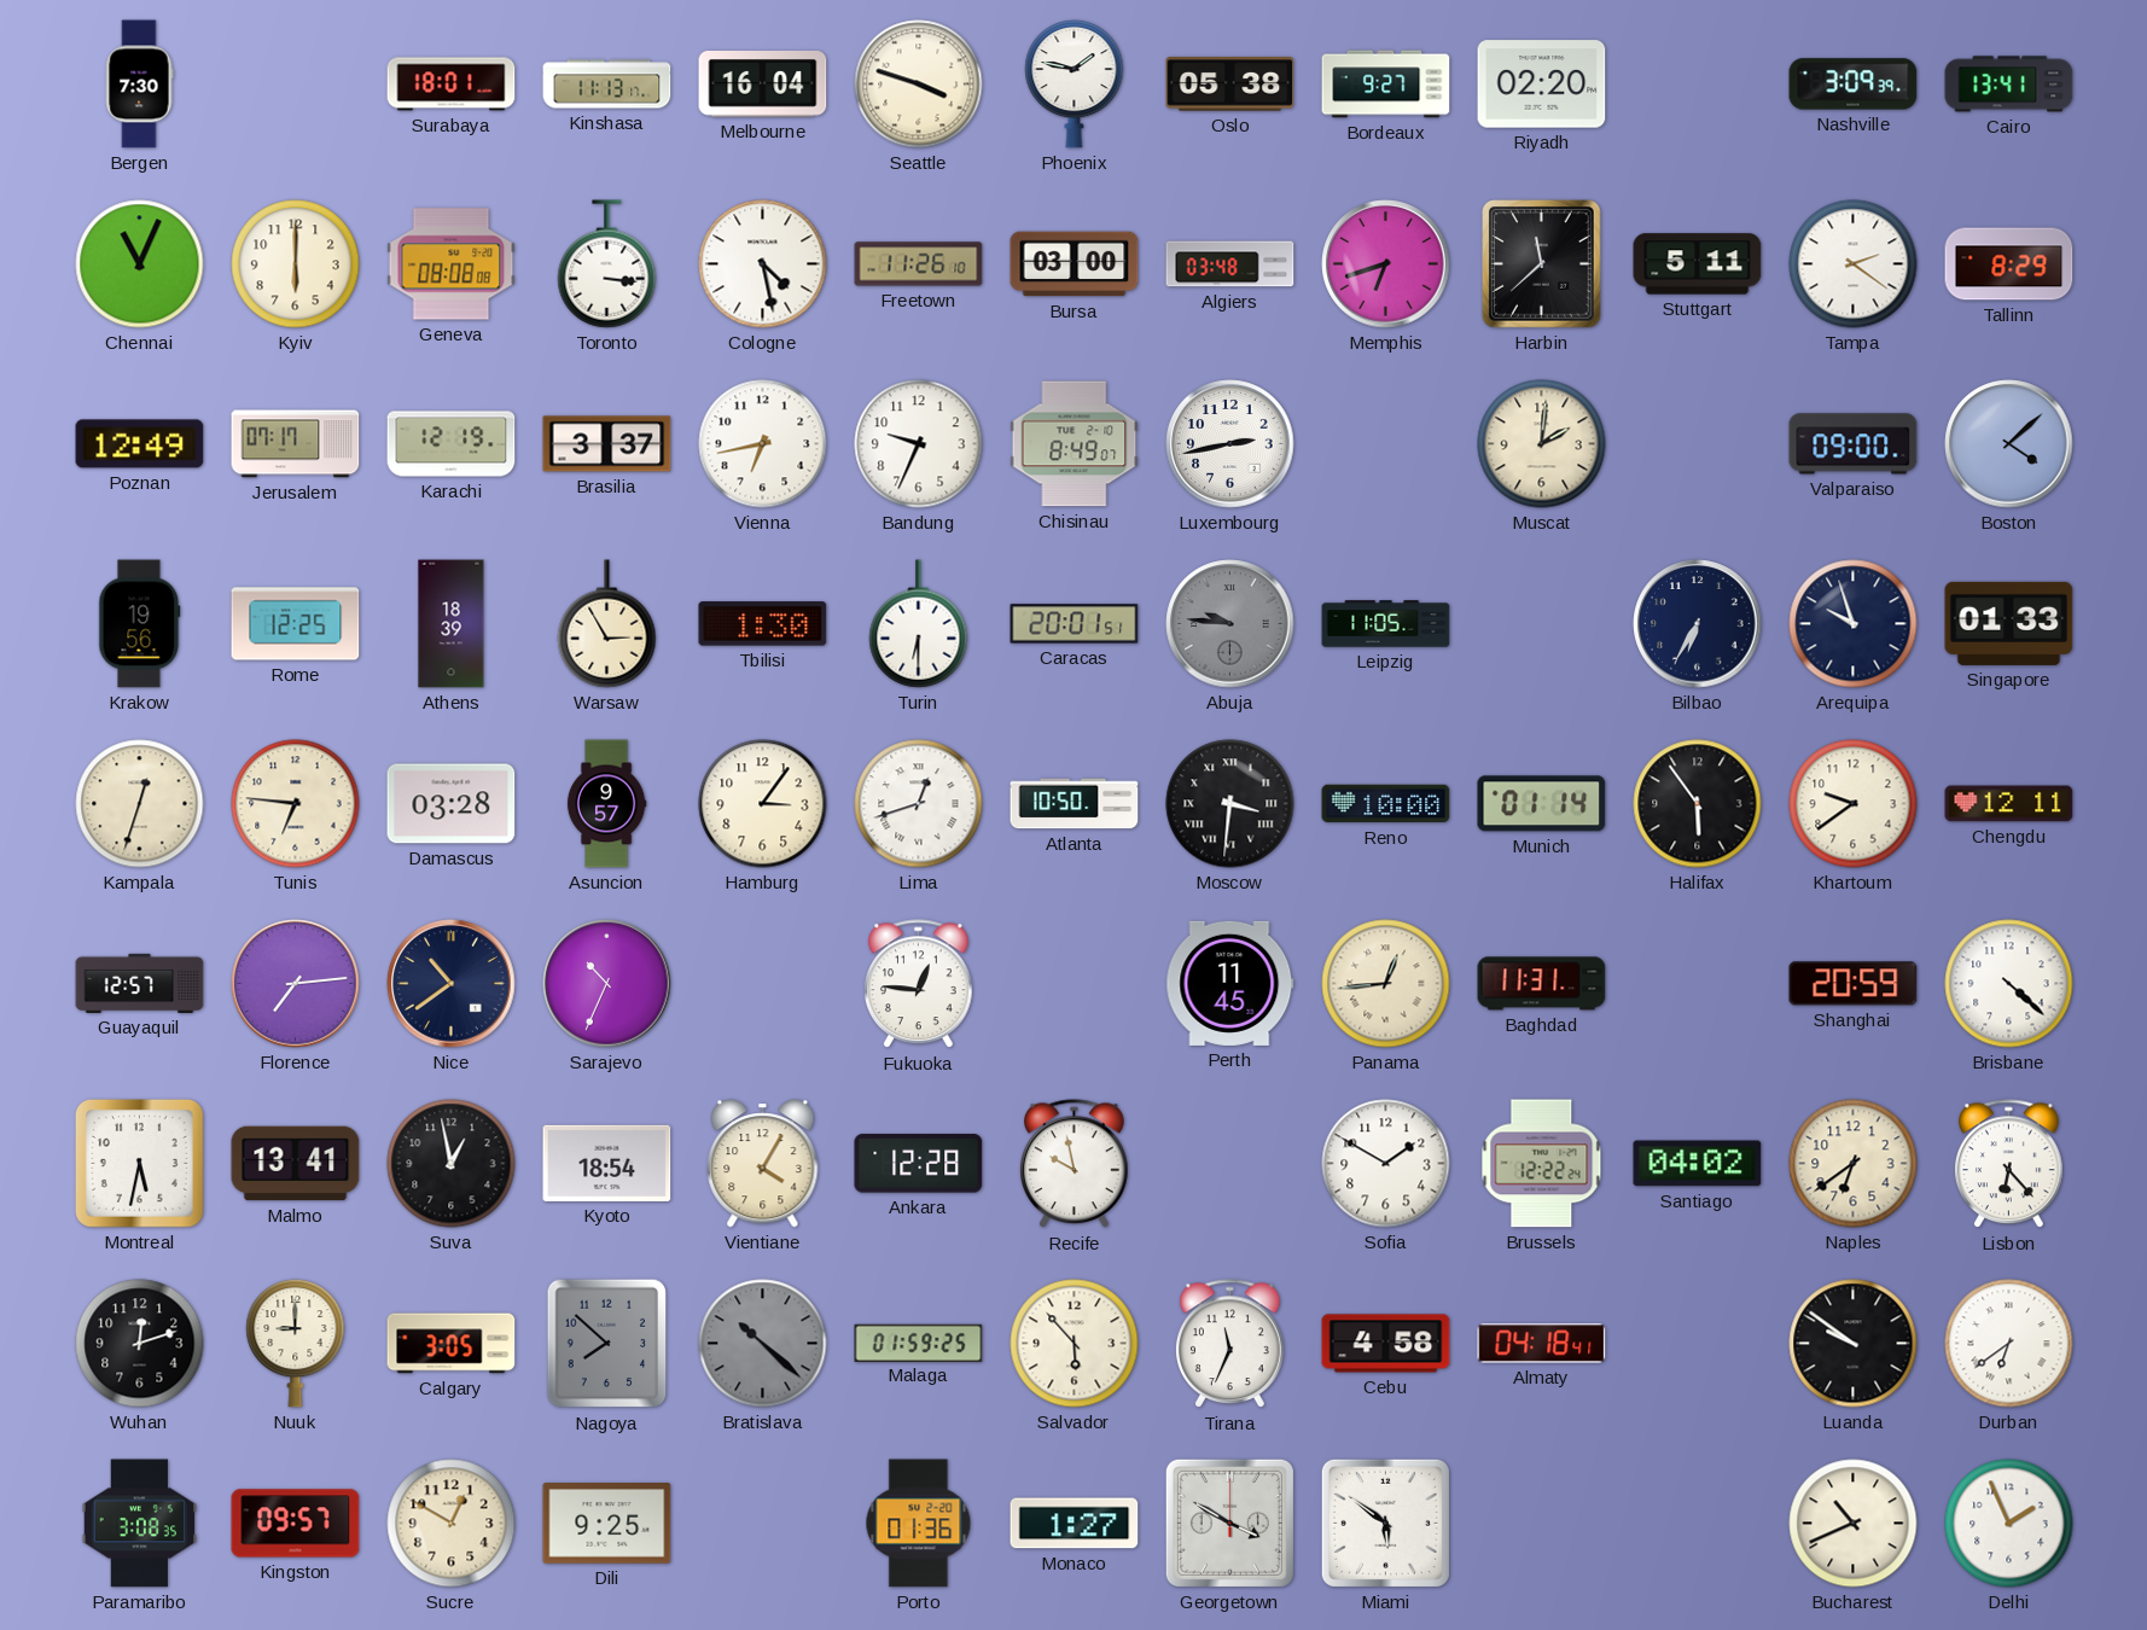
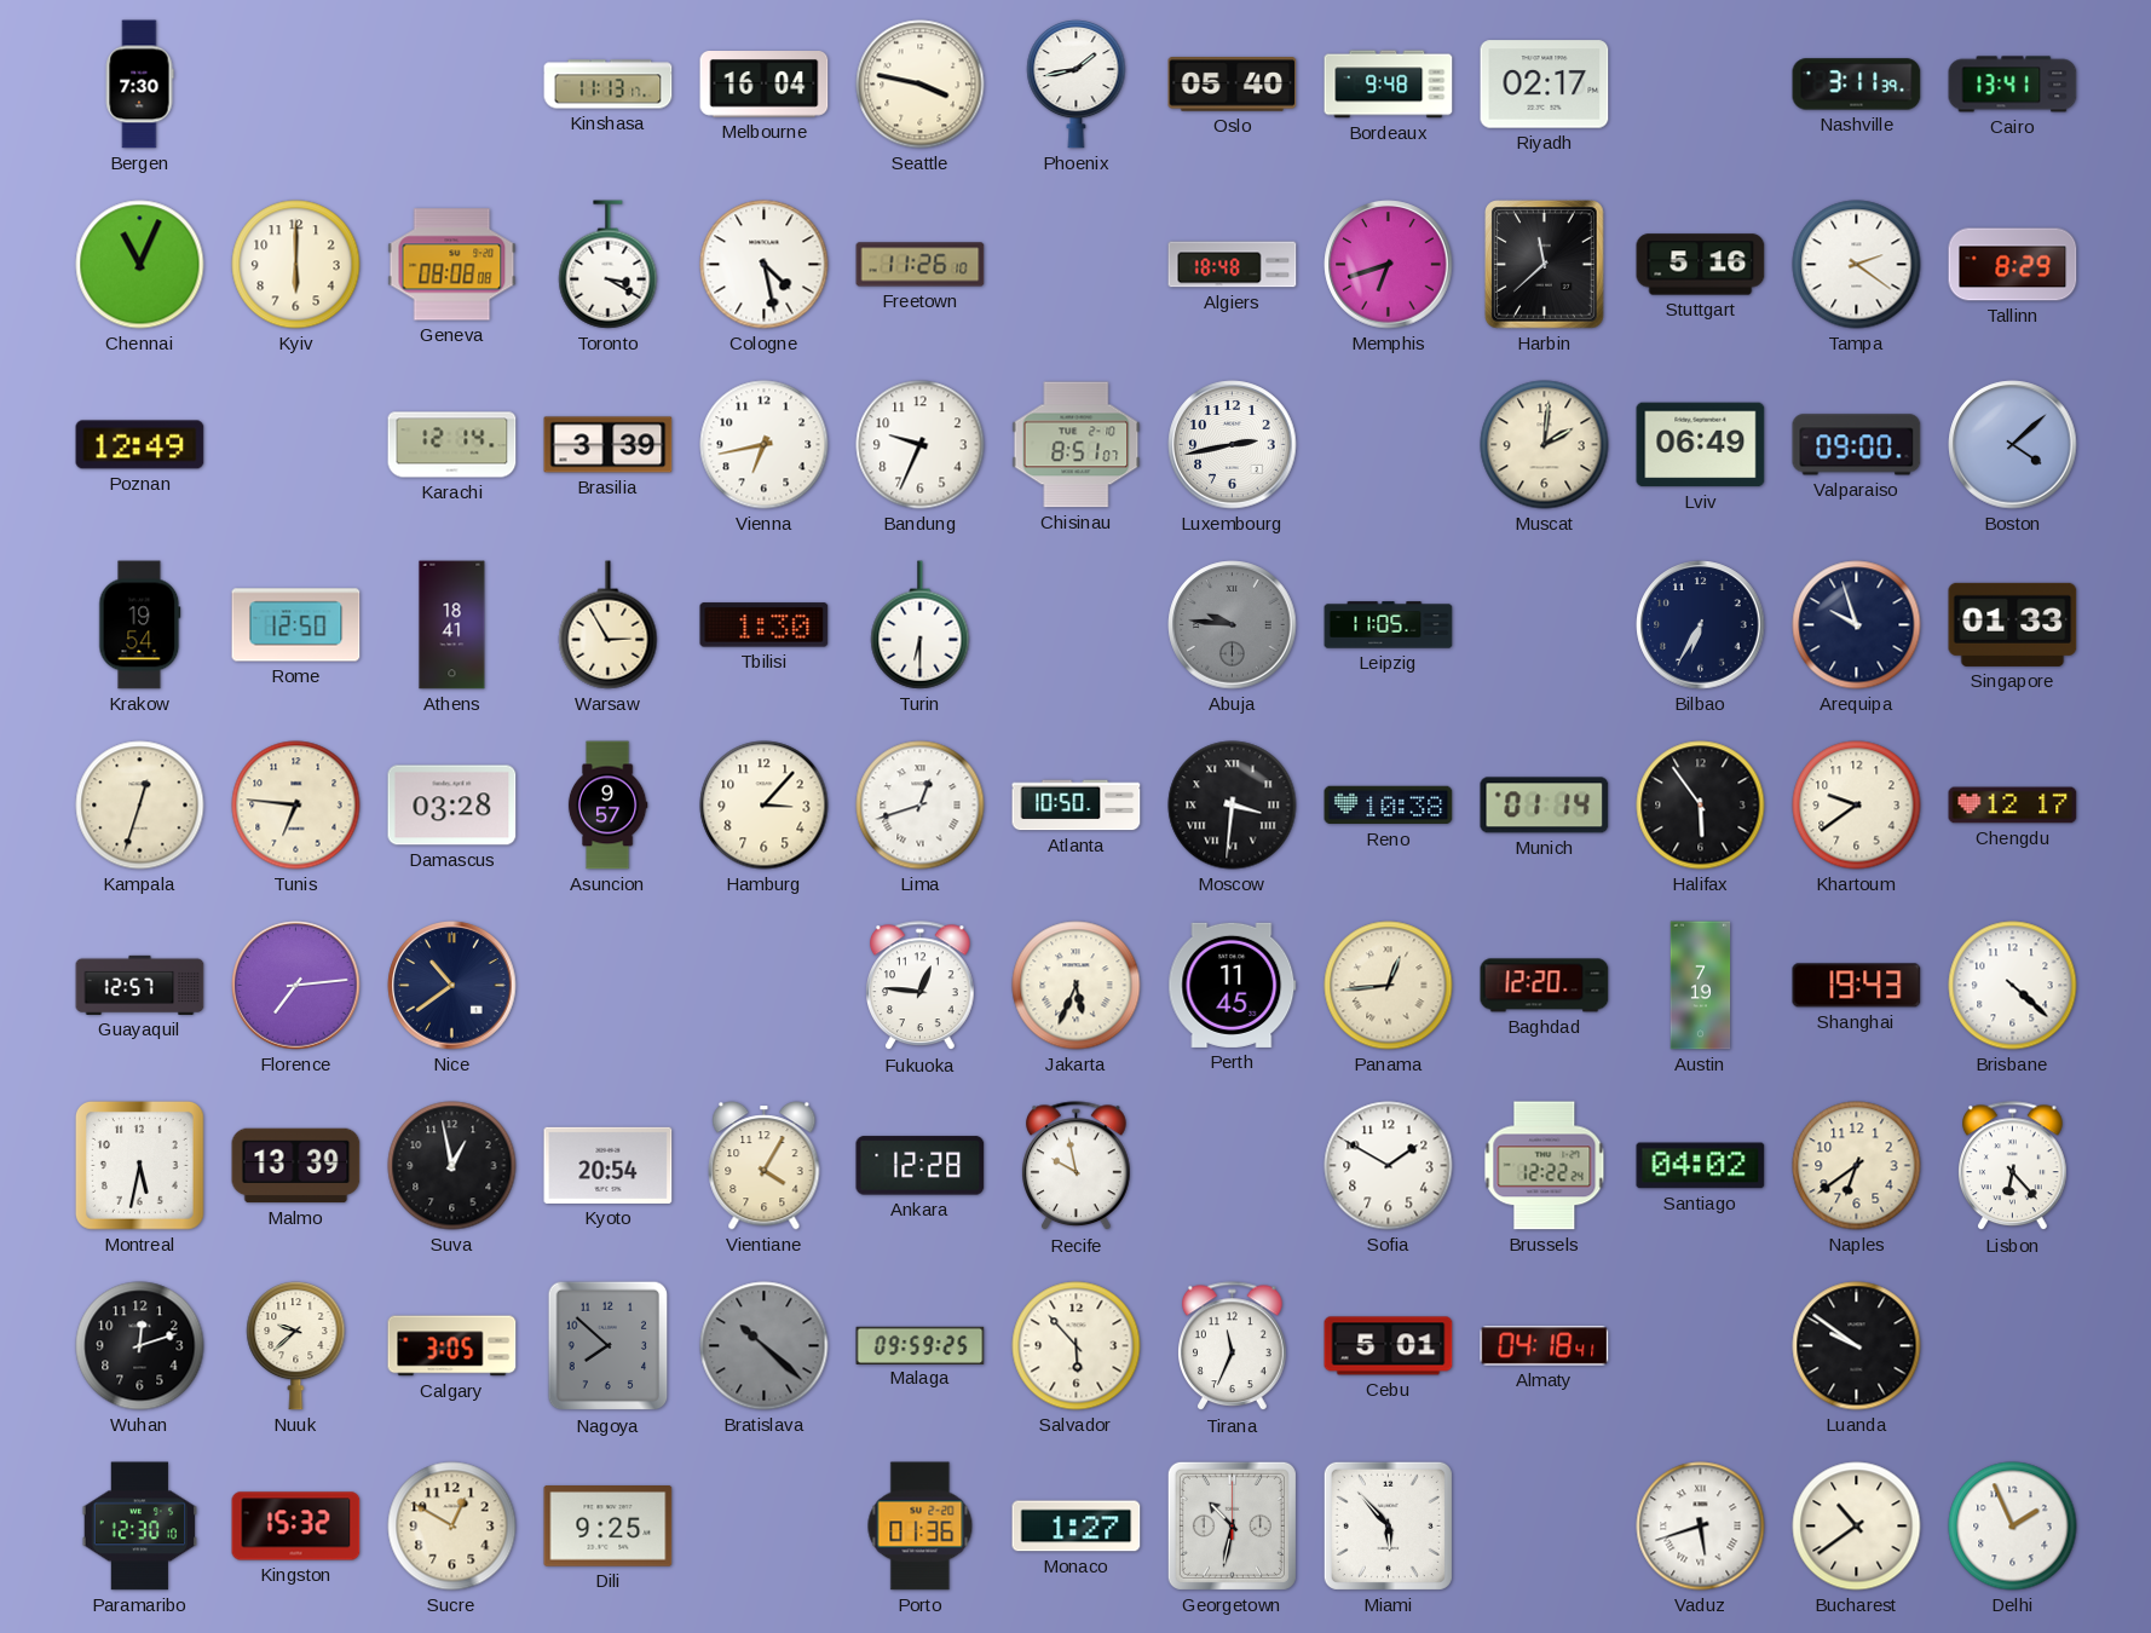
Surabaya: 18:01 -> none
Seattle: 3:48 -> 3:47
Phoenix: 1:47 -> 1:43
Oslo: 05:38 -> 05:40
Bordeaux: 9:27 -> 9:48
Riyadh: 02:20 -> 02:17
Nashville: 3:09 -> 3:11
Toronto: 3:16 -> 3:20
Bursa: 03:00 -> none
Algiers: 03:48 -> 18:48
Stuttgart: 5:11 -> 5:16
Jerusalem: 07:17 -> none
Karachi: 12:19 -> 12:14
Brasilia: 3:37 -> 3:39
Chisinau: 8:49 -> 8:51
Lviv: none -> 06:49
Krakow: 19:56 -> 19:54
Rome: 12:25 -> 12:50
Athens: 18:39 -> 18:41
Caracas: 20:01 -> none
Hamburg: 3:06 -> 3:07
Reno: 10:00 -> 10:38
Chengdu: 12:11 -> 12:17
Sarajevo: 10:34 -> none
Jakarta: none -> 5:34
Baghdad: 11:31 -> 12:20
Austin: none -> 7:19
Shanghai: 20:59 -> 19:43
Malmo: 13:41 -> 13:39
Kyoto: 18:54 -> 20:54
Nuuk: 9:00 -> 9:38
Malaga: 01:59 -> 09:59
Cebu: 4:58 -> 5:01
Durban: 6:39 -> none
Paramaribo: 3:08 -> 12:30
Kingston: 09:57 -> 15:32
Georgetown: 3:50 -> 10:32
Miami: 5:51 -> 5:53
Vaduz: none -> 5:42
Bucharest: 10:41 -> 10:39
